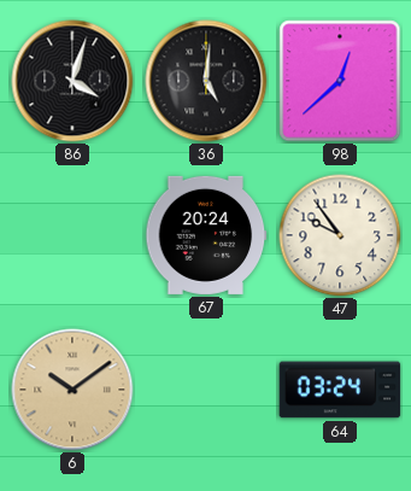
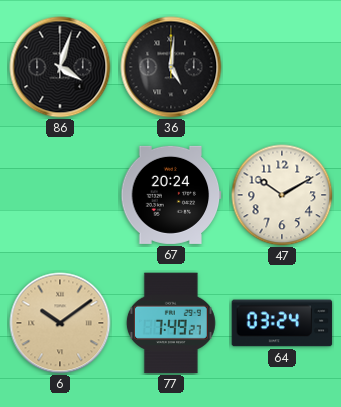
98: 12:38 -> none
47: 9:54 -> 10:10
77: none -> 7:49
